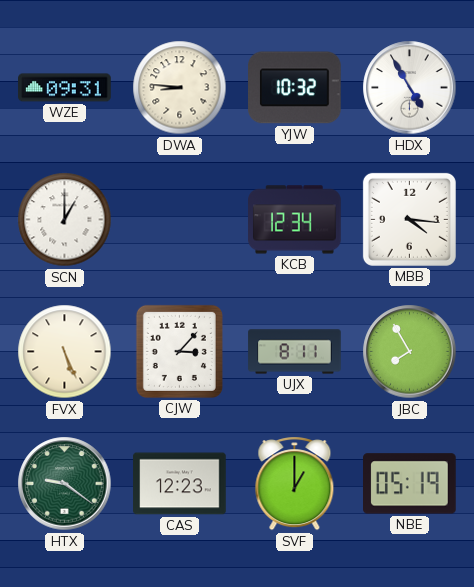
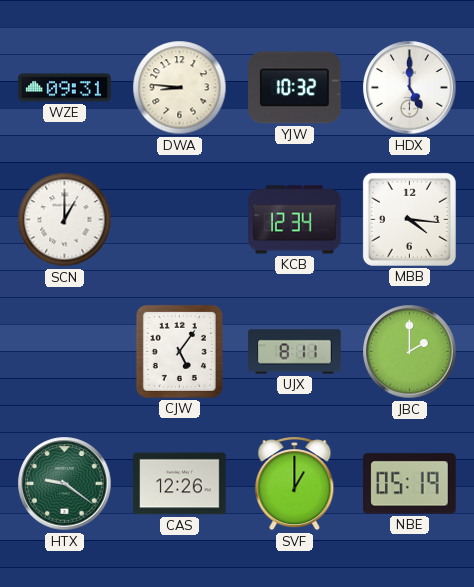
HDX: 4:55 -> 5:00
FVX: 5:26 -> none
CJW: 3:07 -> 5:06
JBC: 7:55 -> 2:00
CAS: 12:23 -> 12:26
